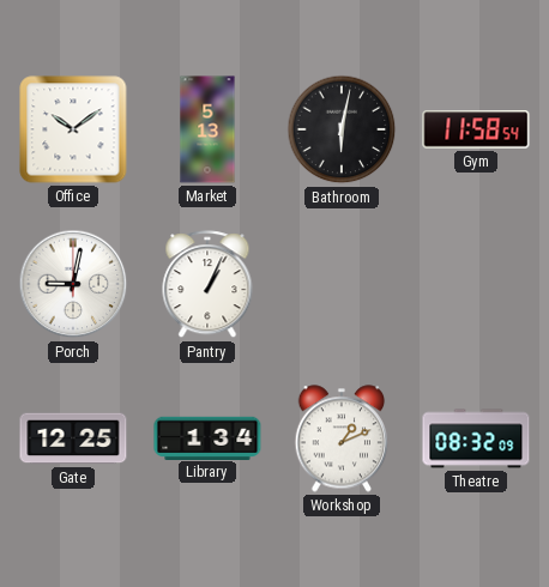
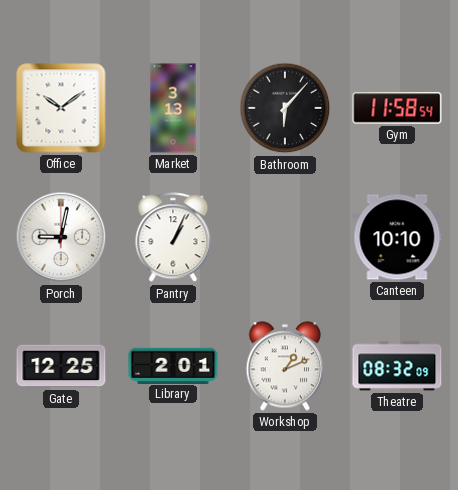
Market: 5:13 -> 3:13
Bathroom: 6:02 -> 6:07
Canteen: none -> 10:10
Library: 1:34 -> 2:01
